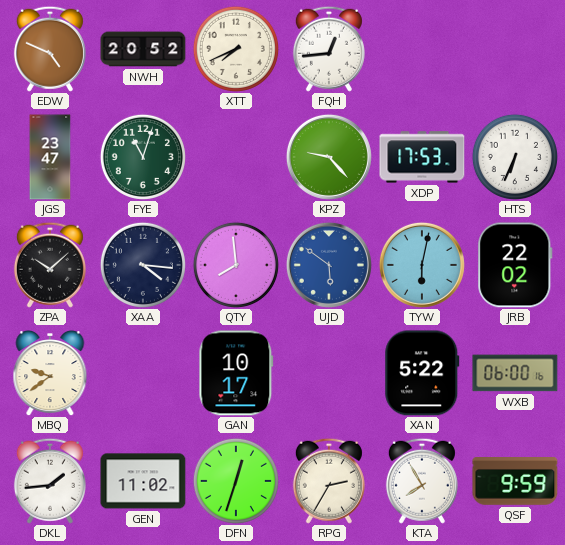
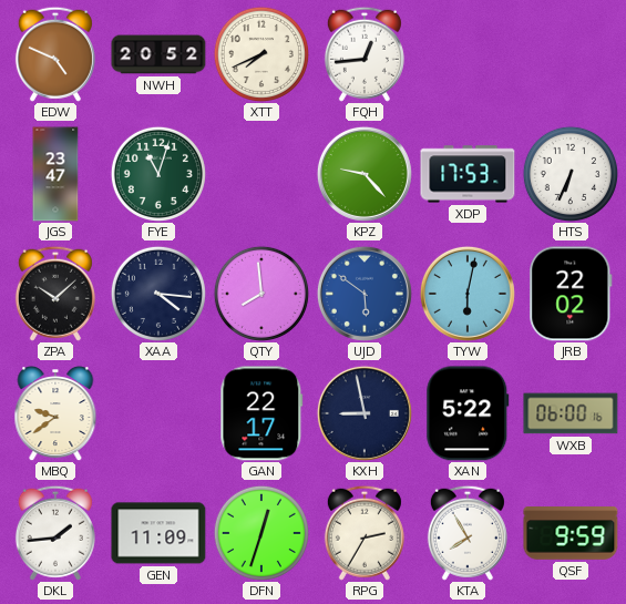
GAN: 10:17 -> 22:17
KXH: none -> 8:58
GEN: 11:02 -> 11:09
